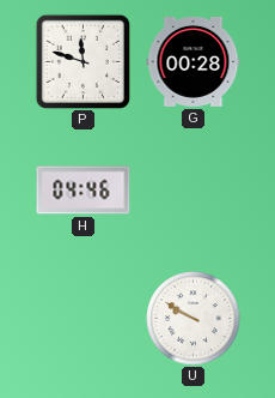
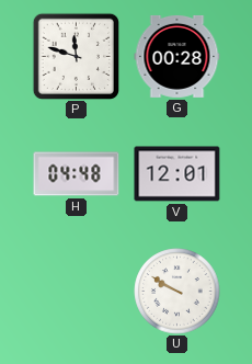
H: 04:46 -> 04:48
V: none -> 12:01
